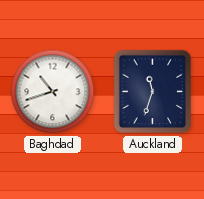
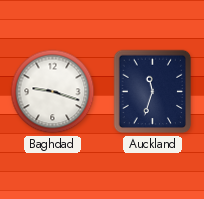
Baghdad: 10:42 -> 9:18
